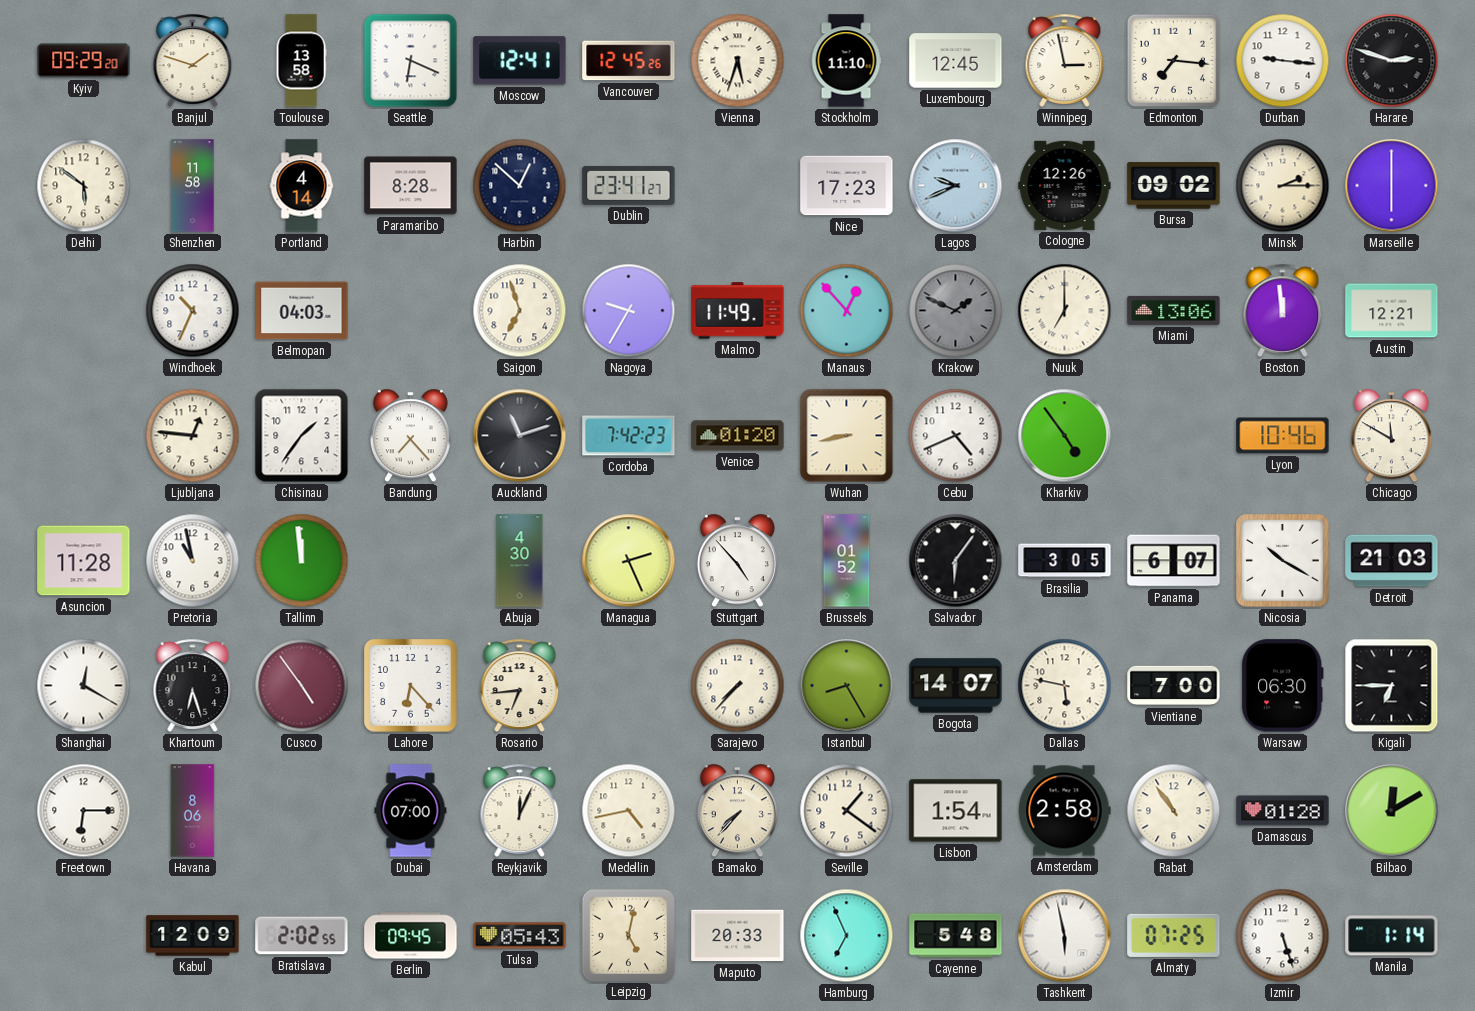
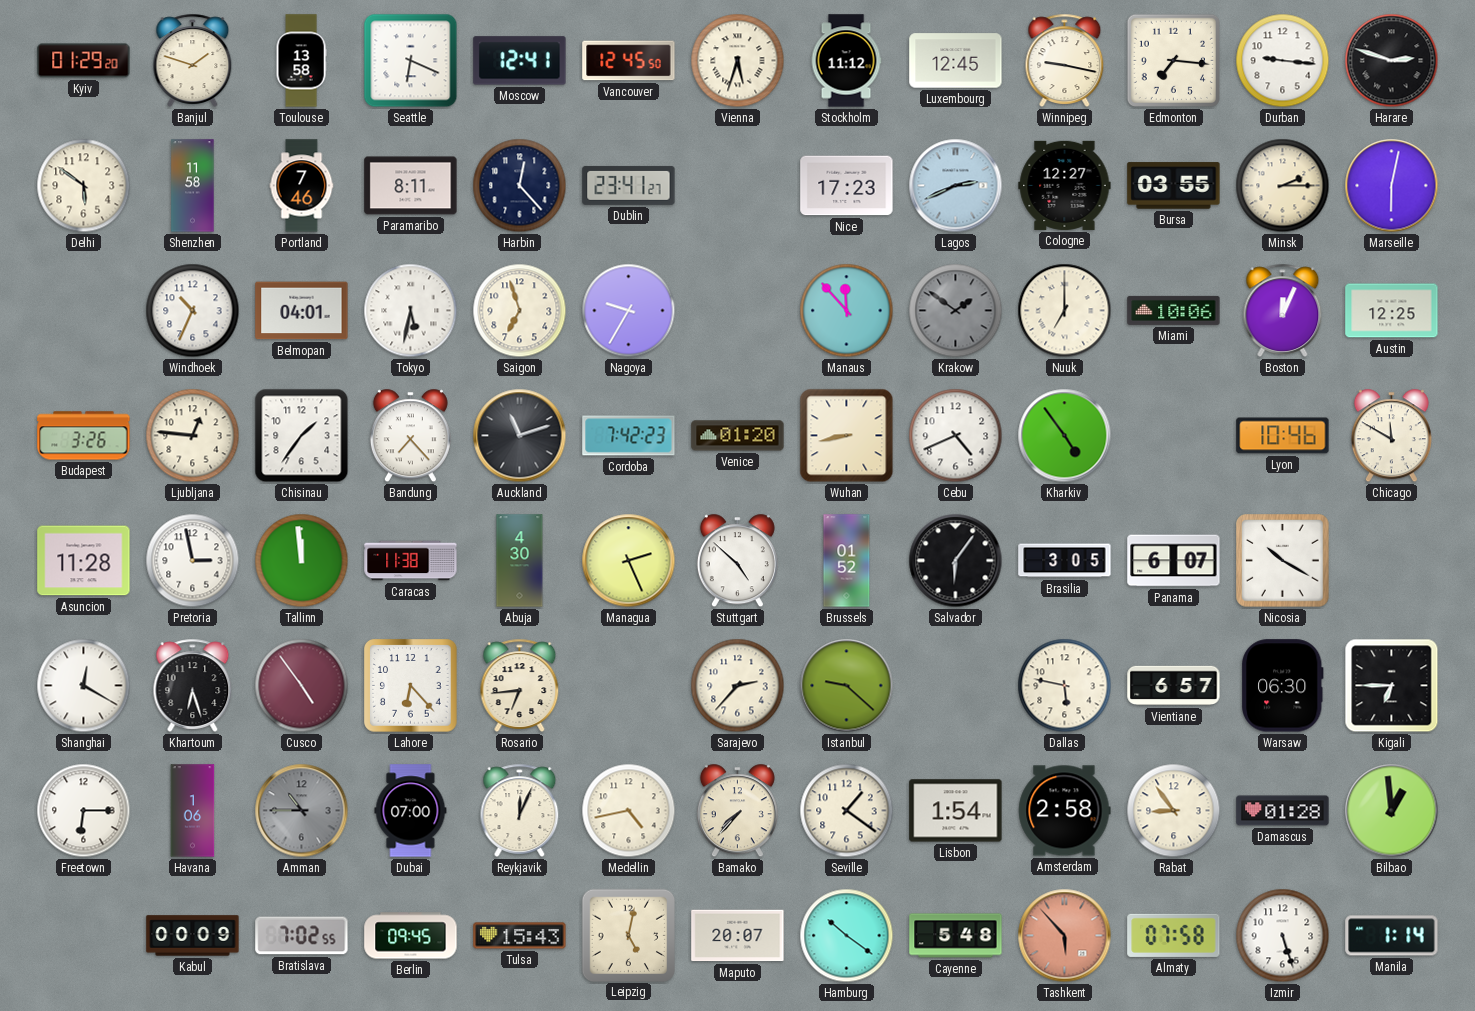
Kyiv: 09:29 -> 01:29
Vancouver: 12:45:26 -> 12:45:50
Stockholm: 11:10 -> 11:12
Winnipeg: 2:58 -> 9:17
Portland: 4:14 -> 7:46
Paramaribo: 8:28 -> 8:11
Harbin: 12:52 -> 12:23
Lagos: 9:41 -> 2:41
Cologne: 12:26 -> 12:27
Bursa: 09:02 -> 03:55
Marseille: 6:00 -> 6:02
Belmopan: 04:03 -> 04:01
Tokyo: none -> 5:32
Malmo: 11:49 -> none
Manaus: 12:53 -> 11:53
Krakow: 1:49 -> 1:51
Miami: 13:06 -> 10:06
Boston: 11:59 -> 12:04
Austin: 12:21 -> 12:25
Budapest: none -> 3:26
Pretoria: 10:58 -> 2:58
Caracas: none -> 11:38
Stuttgart: 4:53 -> 4:52
Detroit: 21:03 -> none
Sarajevo: 7:37 -> 2:37
Istanbul: 8:25 -> 9:22
Bogota: 14:07 -> none
Vientiane: 7:00 -> 6:57
Havana: 8:06 -> 1:06
Amman: none -> 10:45
Rabat: 10:54 -> 8:54
Bilbao: 12:10 -> 12:59
Kabul: 12:09 -> 00:09
Bratislava: 2:02 -> 7:02
Tulsa: 05:43 -> 15:43
Maputo: 20:33 -> 20:07
Hamburg: 6:56 -> 10:21
Tashkent: 5:58 -> 5:53
Tashkent dial: white -> salmon
Almaty: 07:25 -> 07:58
